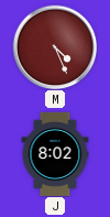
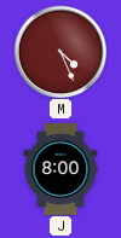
J: 8:02 -> 8:00
